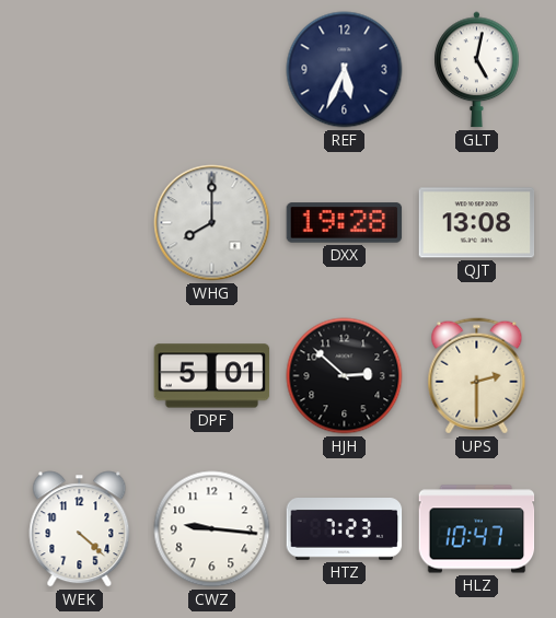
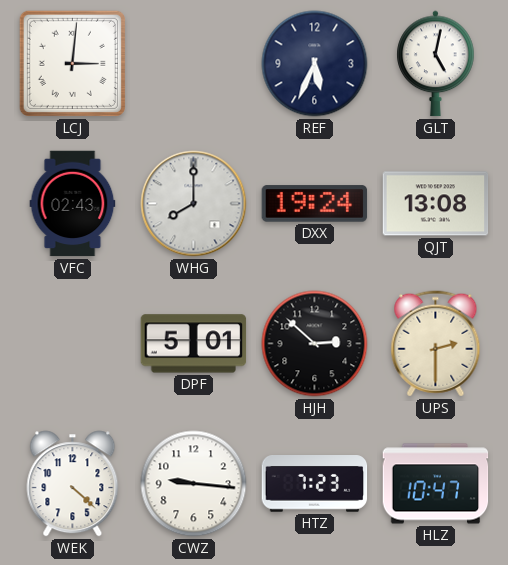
LCJ: none -> 3:01
VFC: none -> 02:43
DXX: 19:28 -> 19:24
